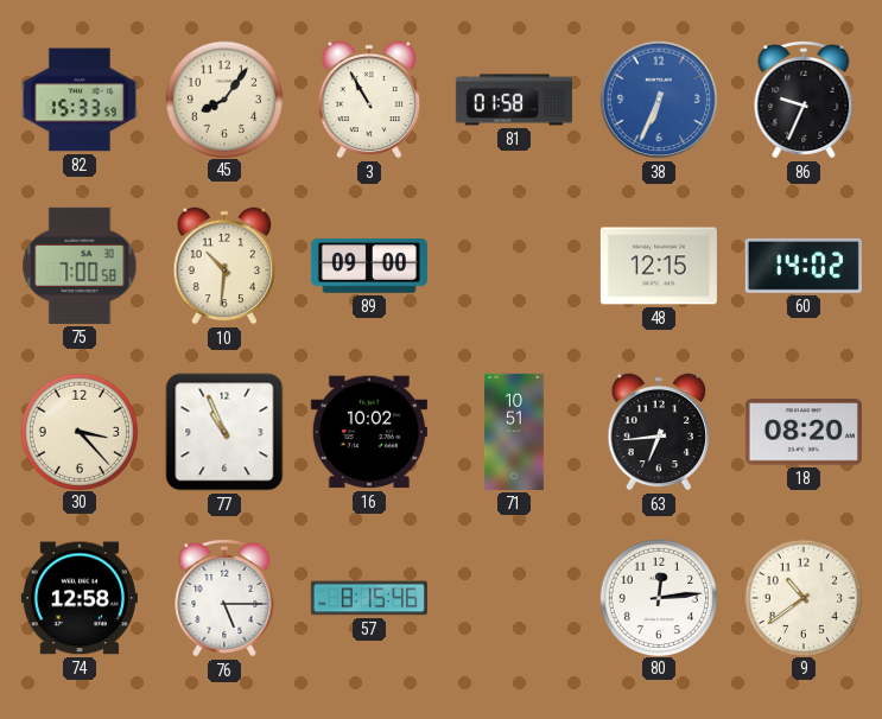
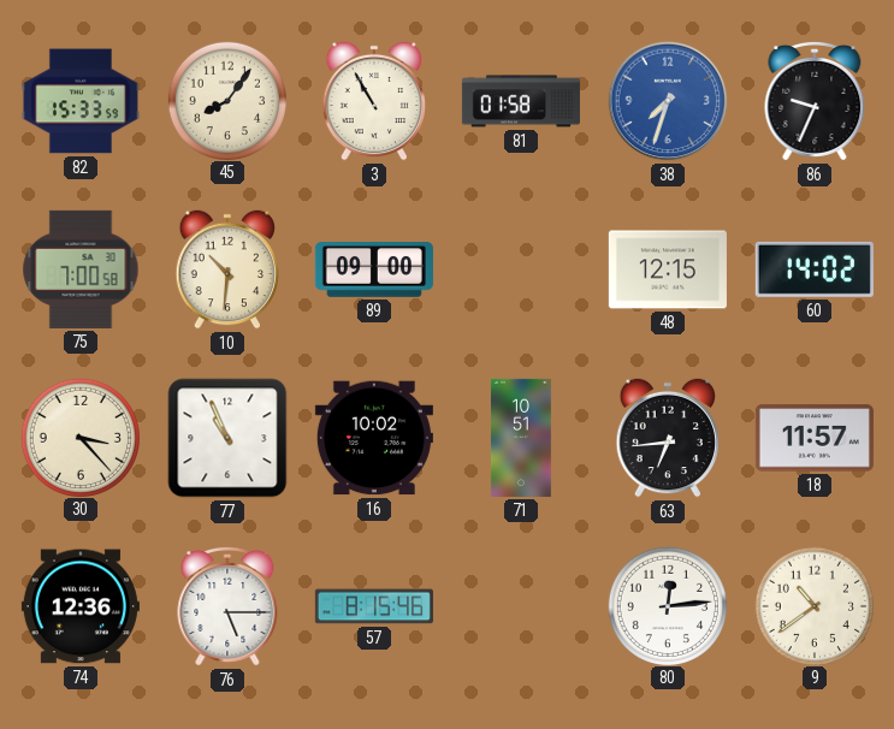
38: 6:34 -> 7:33
18: 08:20 -> 11:57
74: 12:58 -> 12:36
